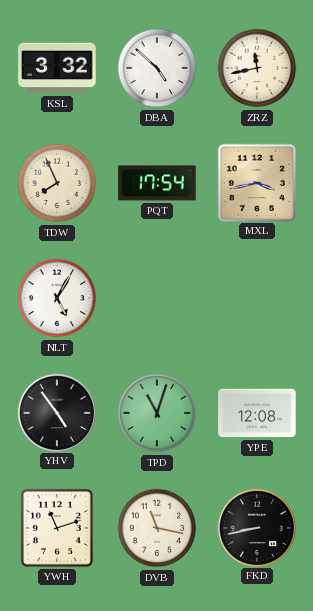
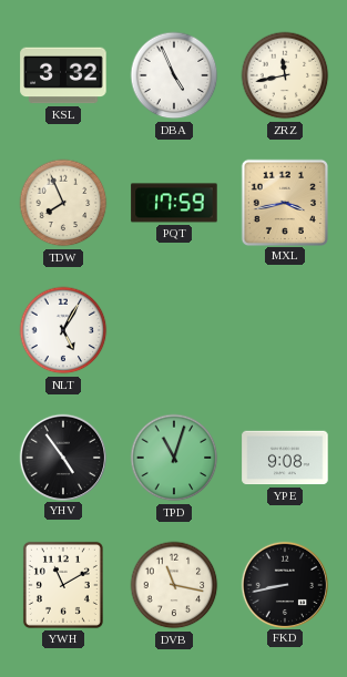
DBA: 4:52 -> 4:56
PQT: 17:54 -> 17:59
YPE: 12:08 -> 9:08
YWH: 11:12 -> 11:10
